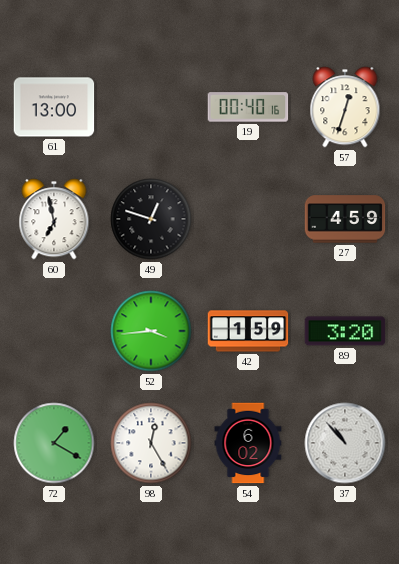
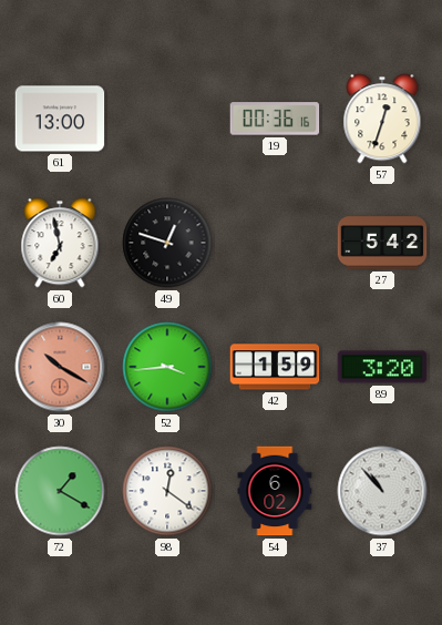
19: 00:40 -> 00:36
27: 4:59 -> 5:42
30: none -> 10:20
98: 12:25 -> 12:21
